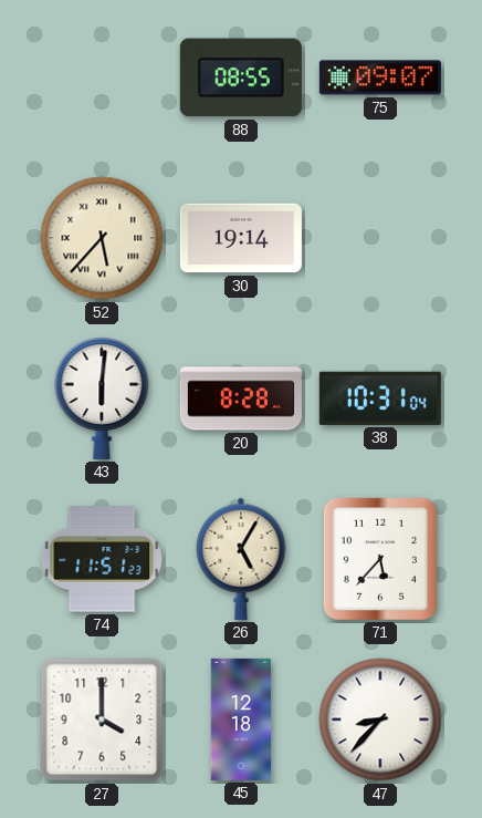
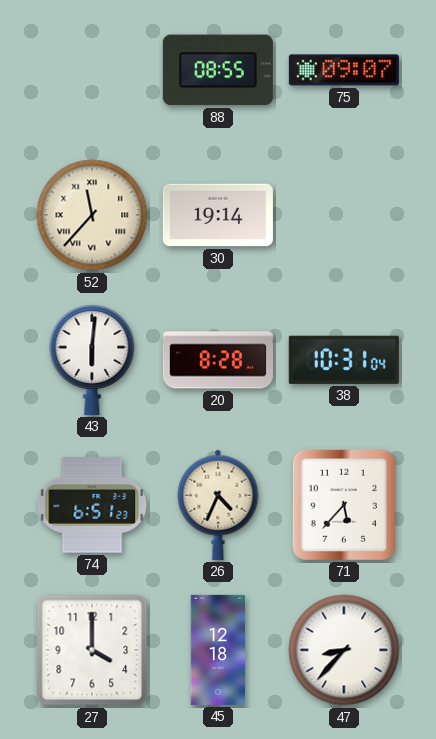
52: 5:37 -> 11:37
74: 11:51 -> 6:51
26: 5:05 -> 4:34
